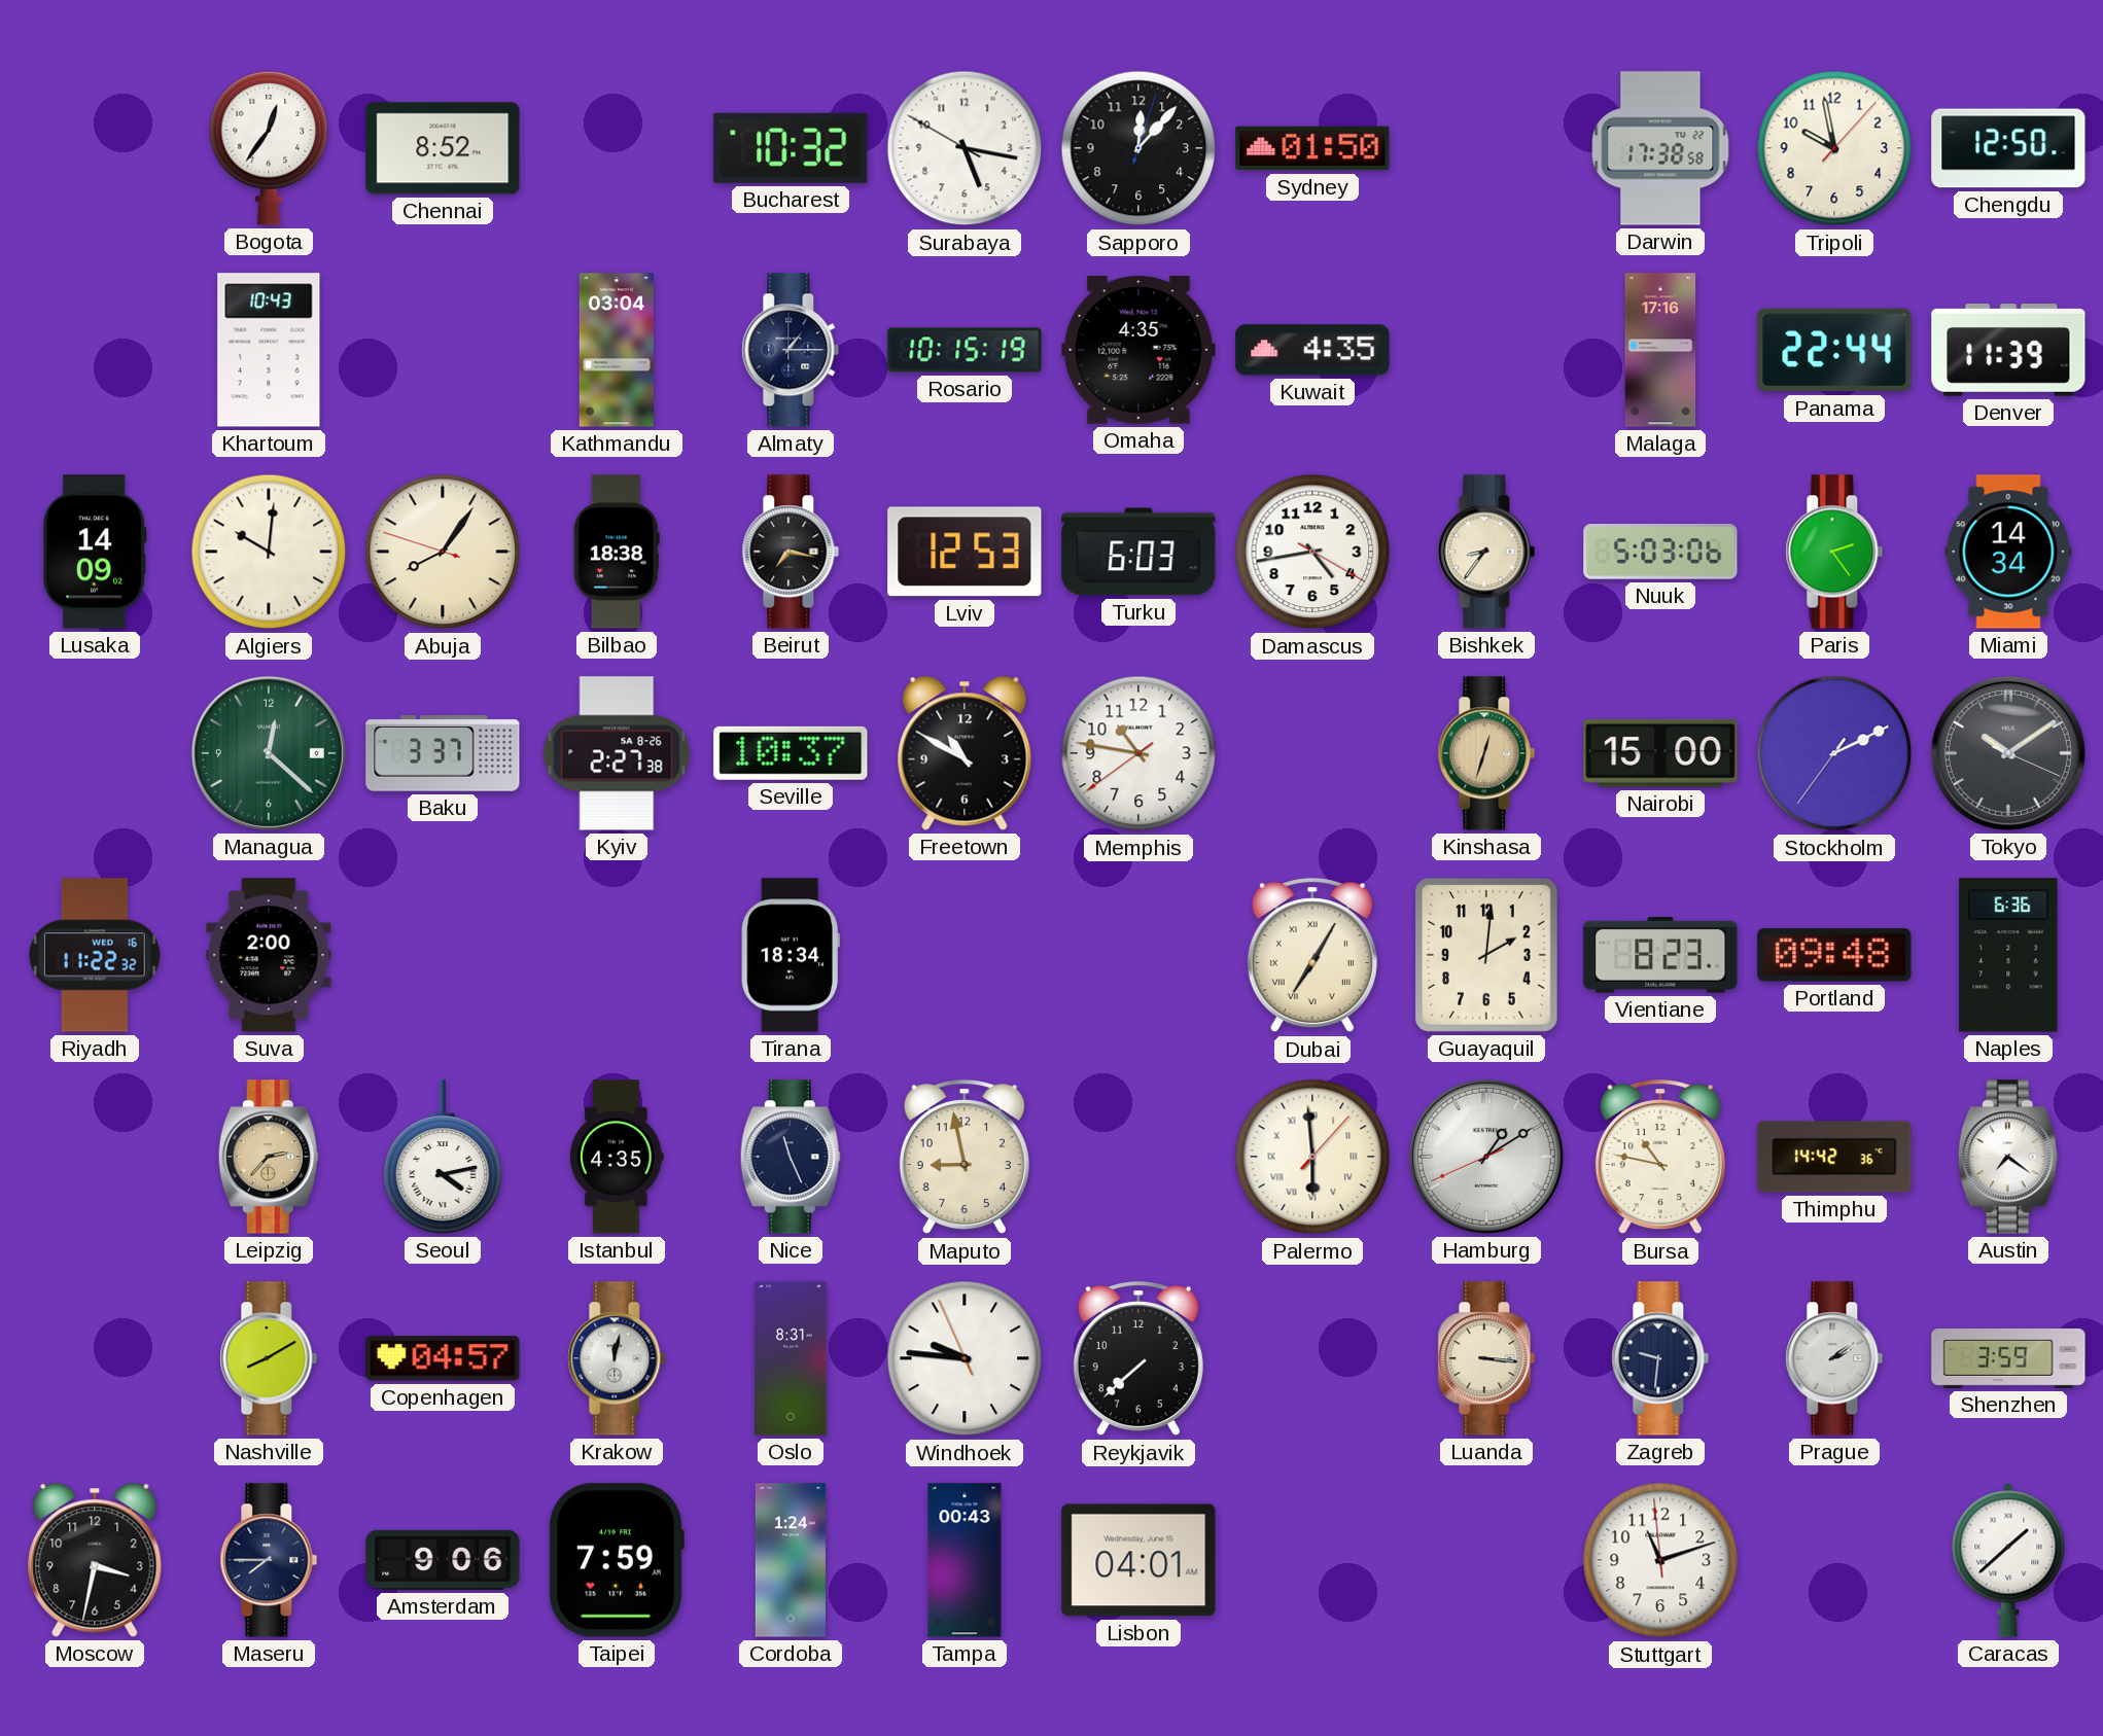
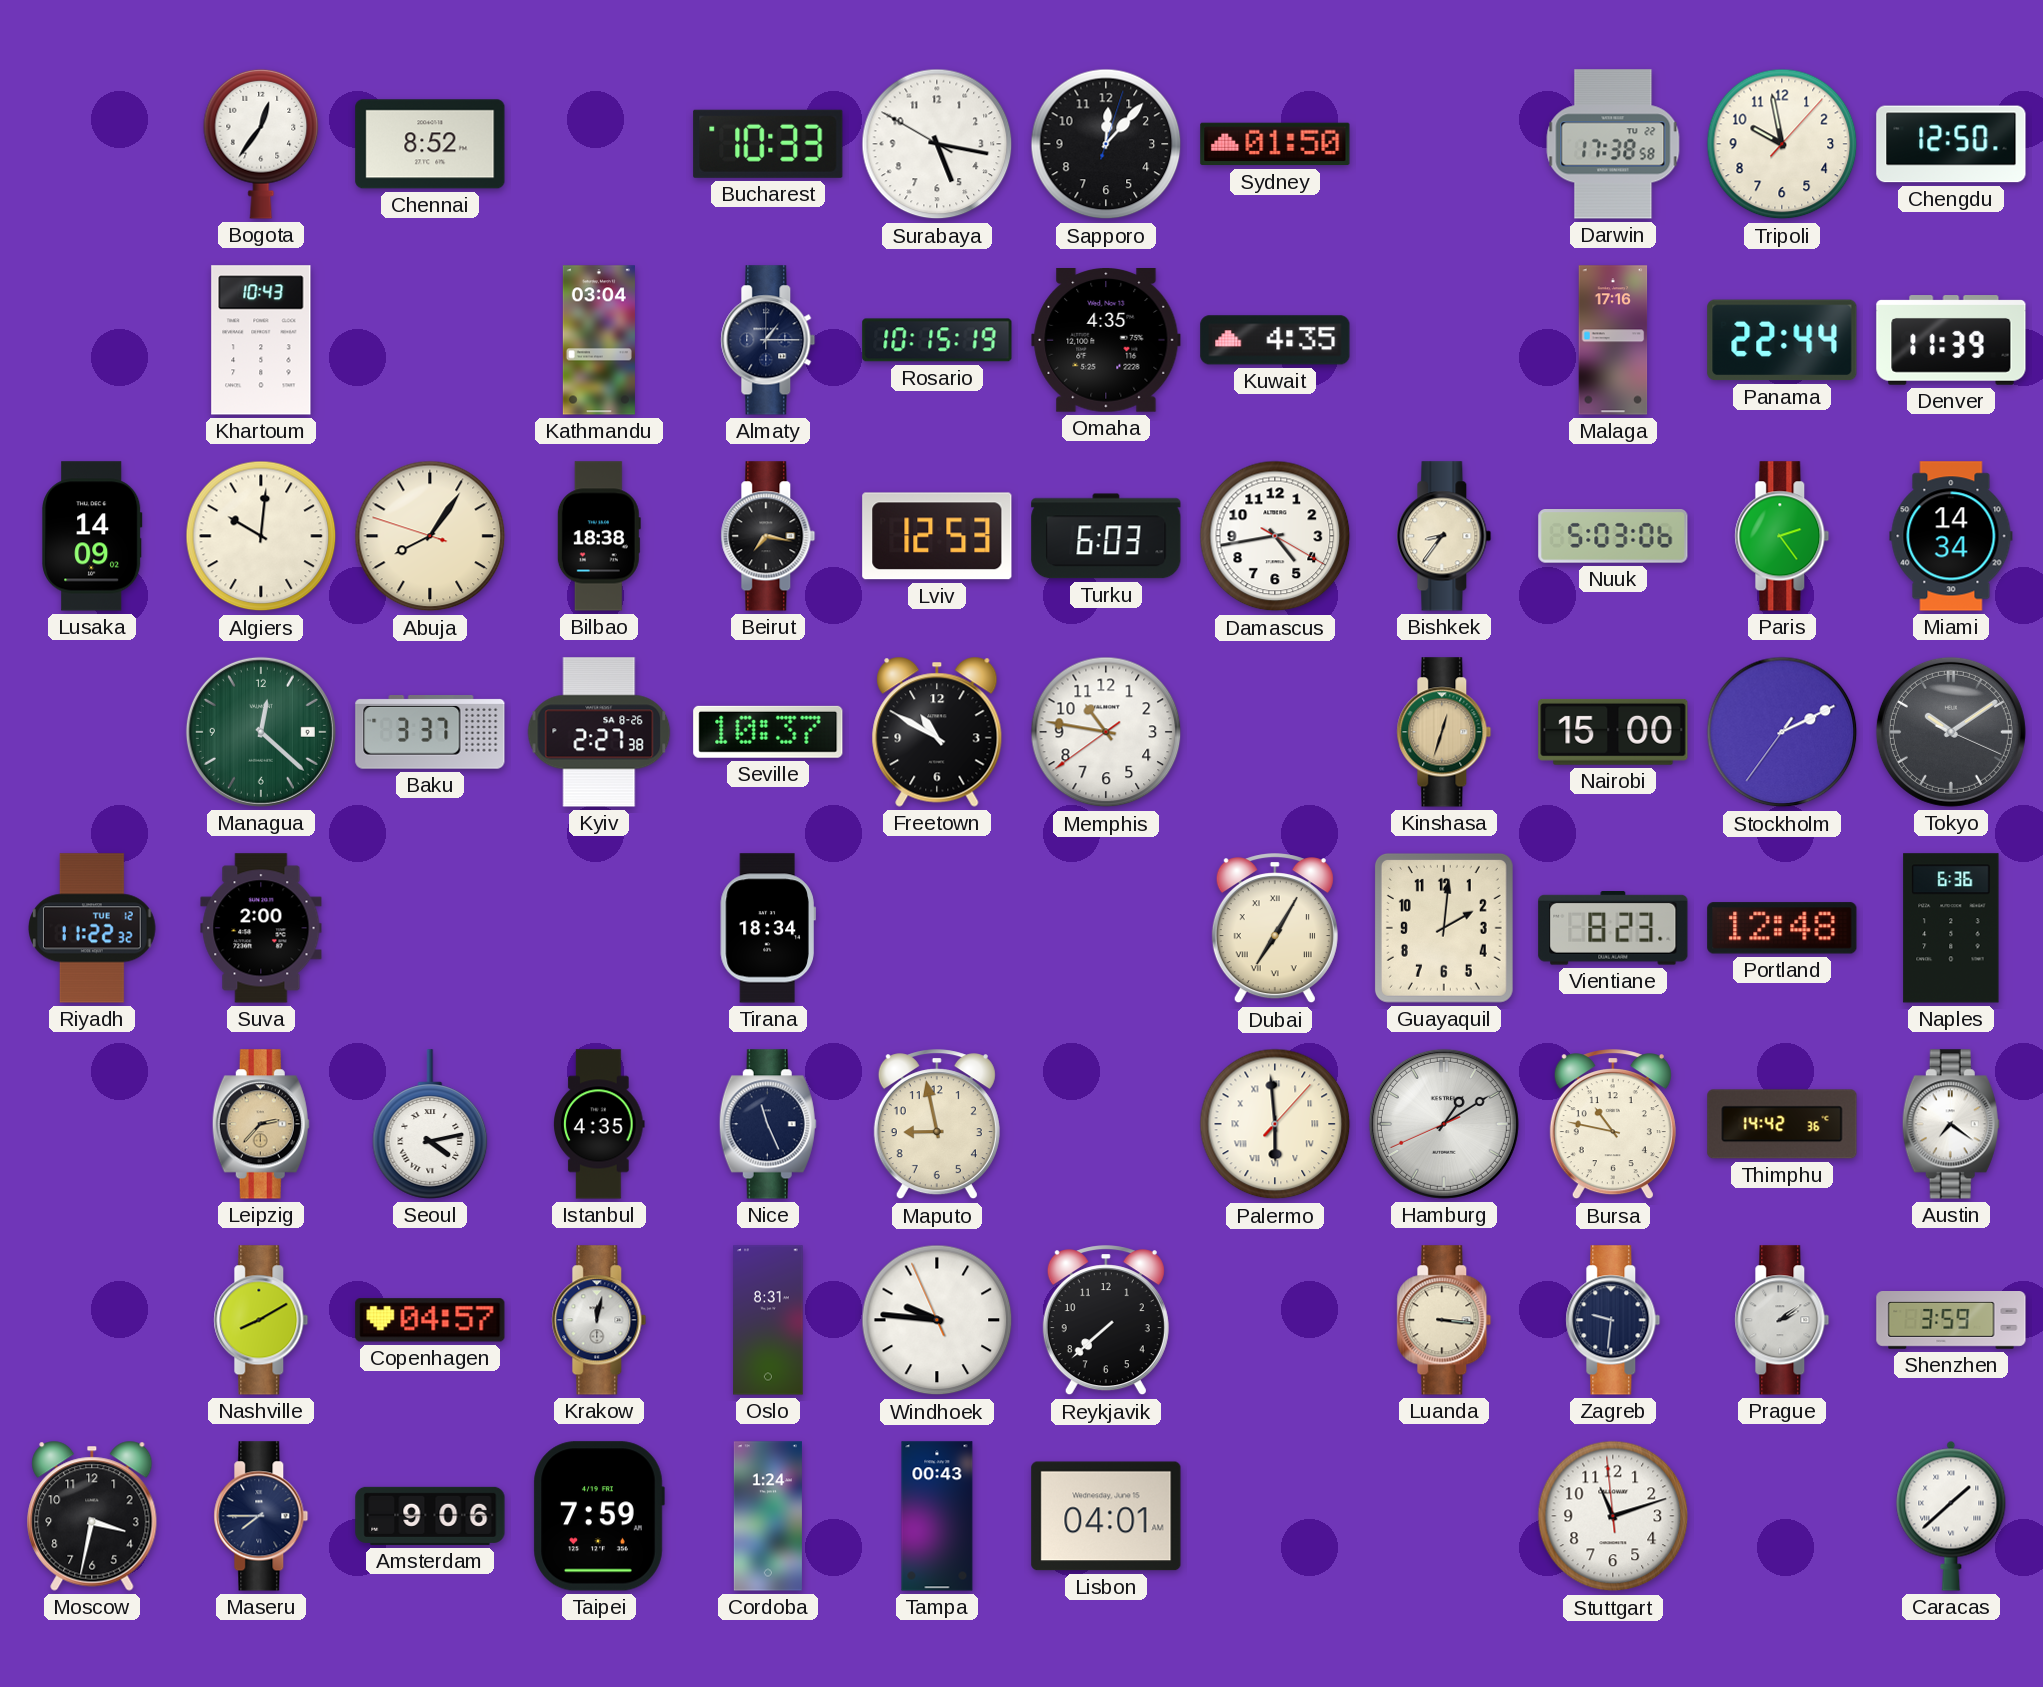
Bucharest: 10:32 -> 10:33
Riyadh date: WED 16 -> TUE 12
Portland: 09:48 -> 12:48
